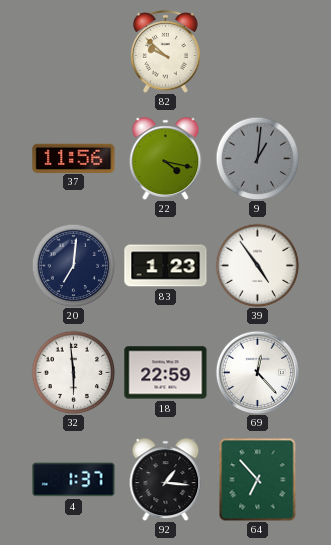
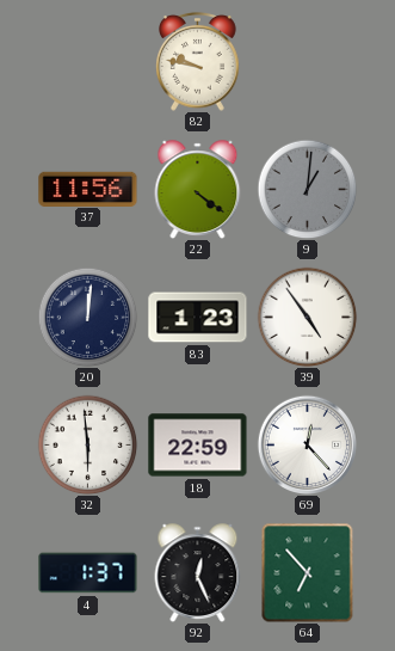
82: 9:52 -> 9:47
22: 4:17 -> 4:21
20: 7:01 -> 12:01
92: 1:16 -> 12:26
